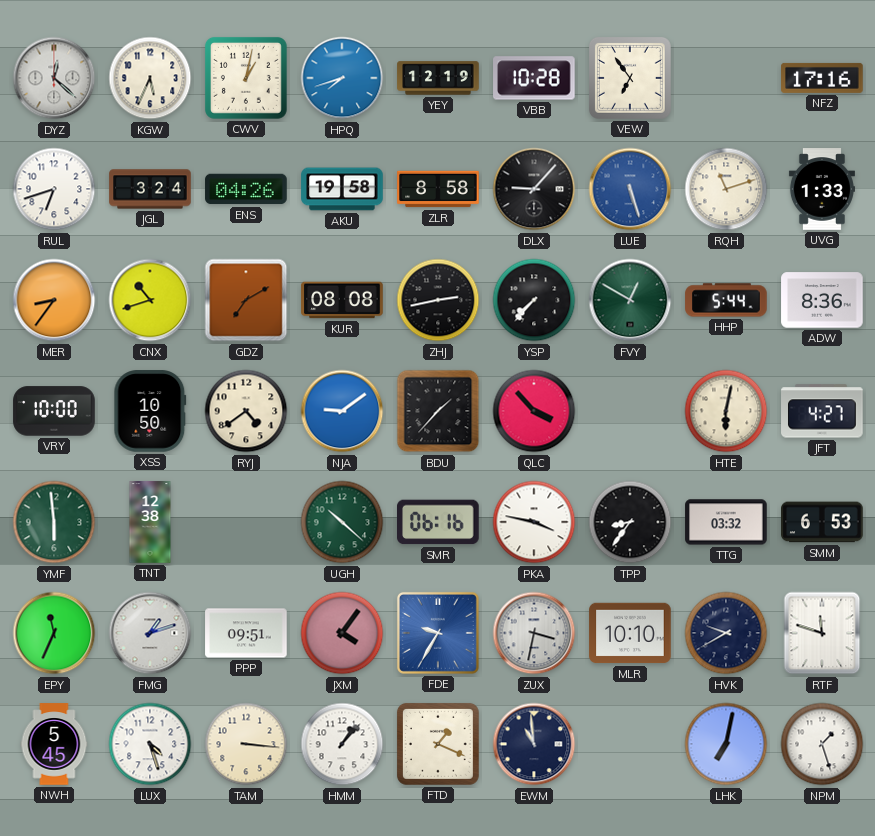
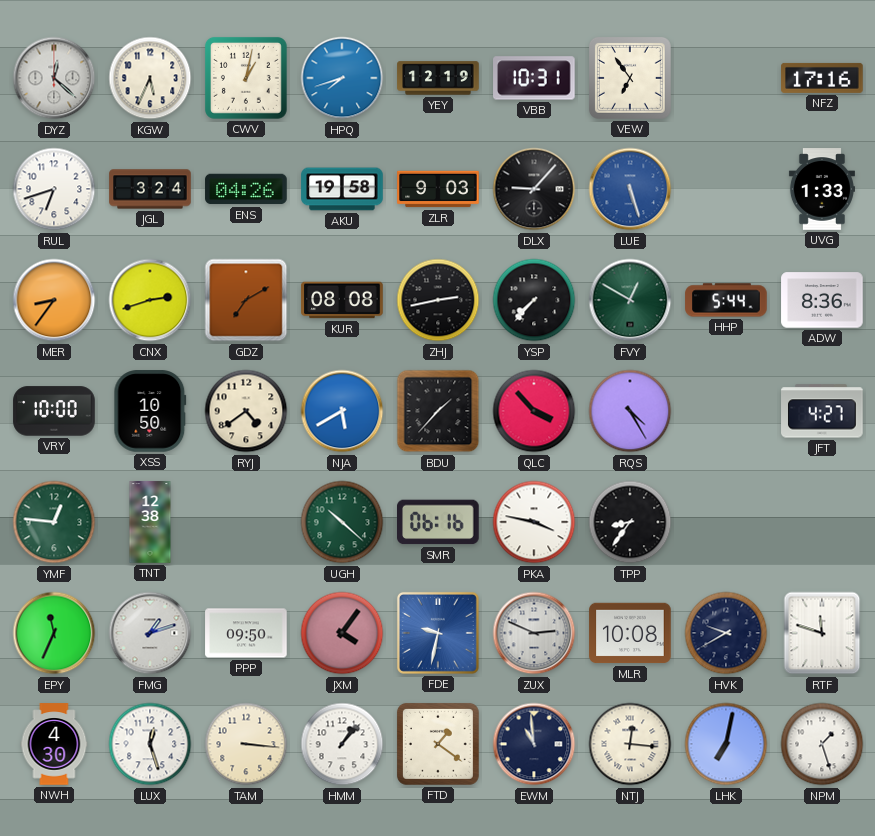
VBB: 10:28 -> 10:31
ZLR: 8:58 -> 9:03
RQH: 11:12 -> none
CNX: 10:42 -> 2:42
NJA: 9:09 -> 5:40
RQS: none -> 4:25
HTE: 6:02 -> none
YMF: 5:59 -> 12:46
TTG: 03:32 -> none
SMM: 6:53 -> none
PPP: 09:51 -> 09:50
FDE: 9:35 -> 9:32
ZUX: 3:32 -> 2:49
MLR: 10:10 -> 10:08
NWH: 5:45 -> 4:30
LUX: 4:27 -> 12:27
FTD: 1:19 -> 1:21
NTJ: none -> 12:16
